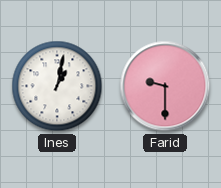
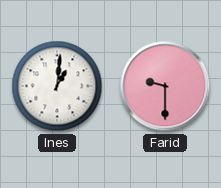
Ines: 1:02 -> 1:01
